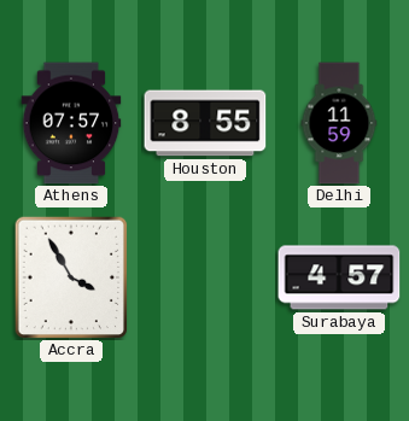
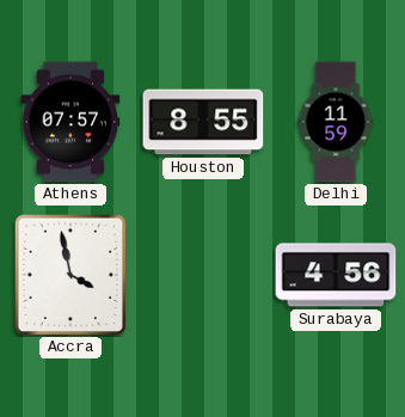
Accra: 3:55 -> 3:58
Surabaya: 4:57 -> 4:56
